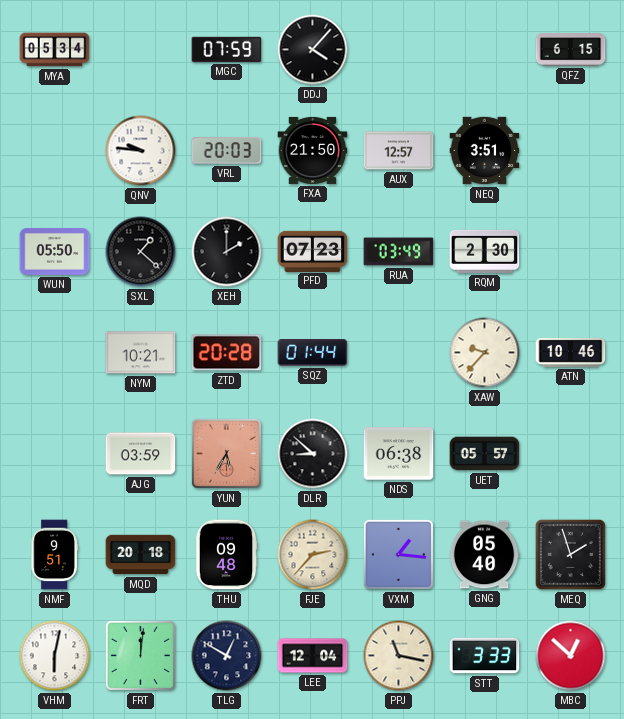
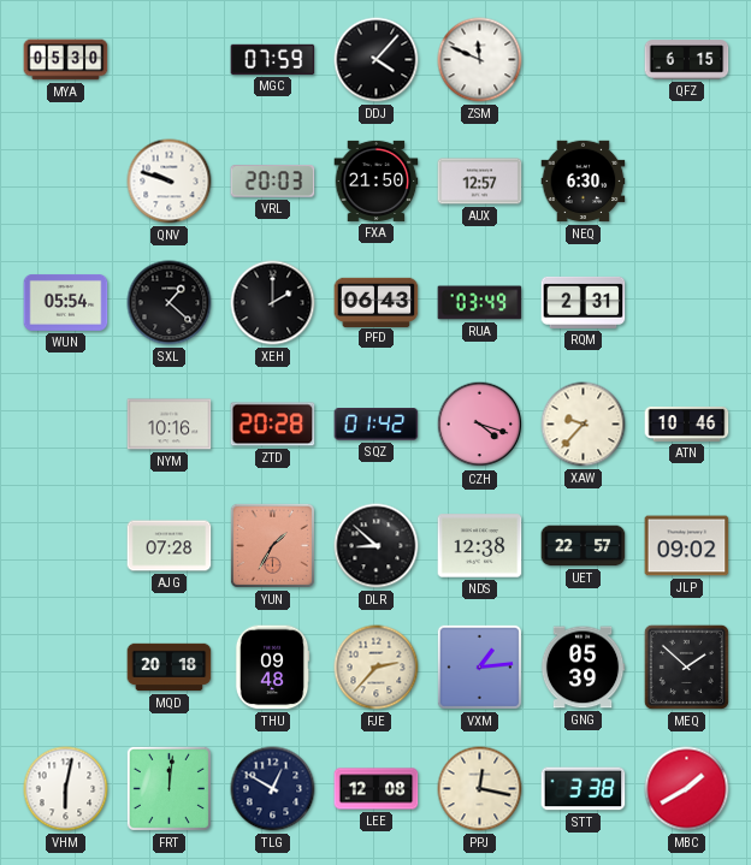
MYA: 05:34 -> 05:30
ZSM: none -> 11:49
QNV: 9:46 -> 9:48
NEQ: 3:51 -> 6:30
WUN: 05:50 -> 05:54
PFD: 07:23 -> 06:43
RQM: 2:30 -> 2:31
NYM: 10:21 -> 10:16
SQZ: 01:44 -> 01:42
CZH: none -> 4:18
AJG: 03:59 -> 07:28
YUN: 5:35 -> 1:35
NDS: 06:38 -> 12:38
UET: 05:57 -> 22:57
JLP: none -> 09:02
NMF: 9:51 -> none
VXM: 1:16 -> 1:14
GNG: 05:40 -> 05:39
MEQ: 1:57 -> 1:52
LEE: 12:04 -> 12:08
PPJ: 11:17 -> 12:17
STT: 3:33 -> 3:38
MBC: 12:52 -> 1:40
